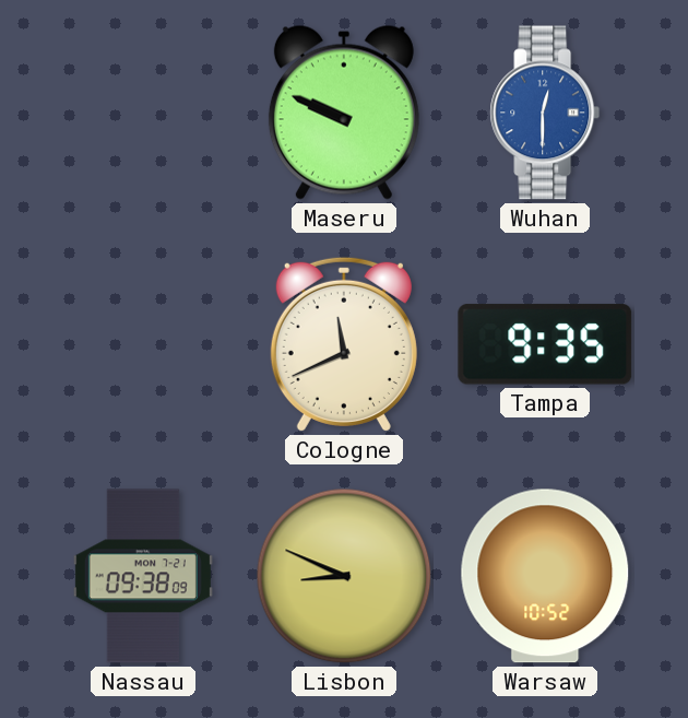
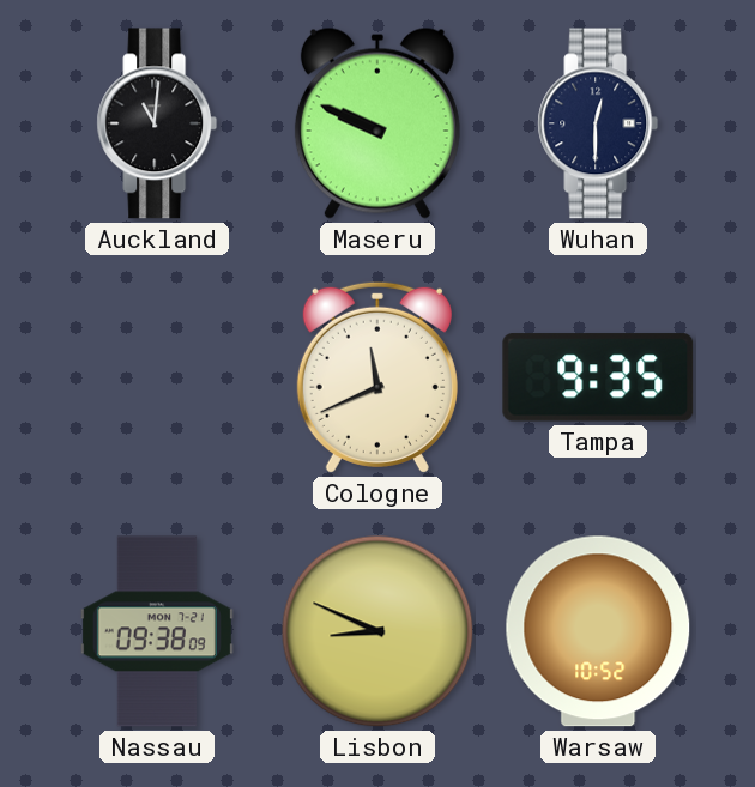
Auckland: none -> 11:01
Wuhan dial: blue -> navy
